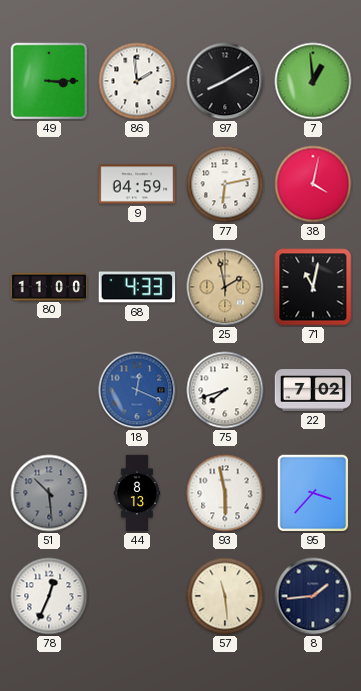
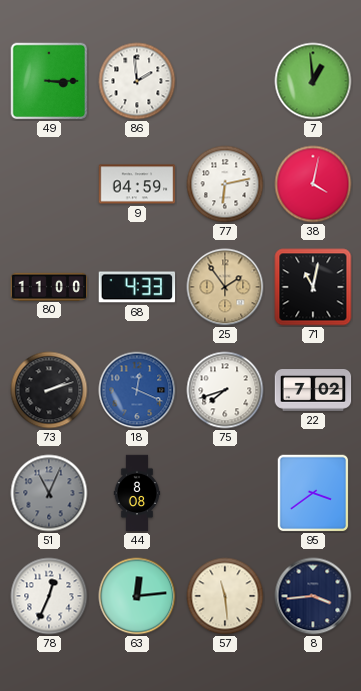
97: 8:10 -> none
25: 1:58 -> 1:54
73: none -> 2:12
51: 10:29 -> 11:04
44: 8:13 -> 8:08
93: 5:58 -> none
95: 3:37 -> 3:39
63: none -> 12:14
8: 1:44 -> 3:44
